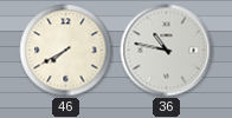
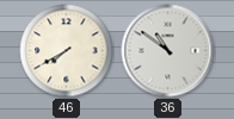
36: 10:47 -> 10:51
